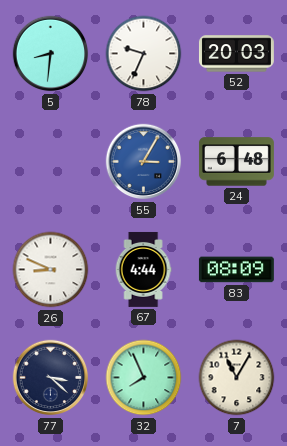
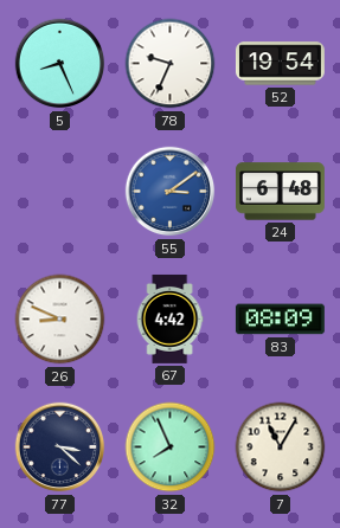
5: 8:31 -> 8:26
52: 20:03 -> 19:54
55: 3:05 -> 3:09
67: 4:44 -> 4:42
